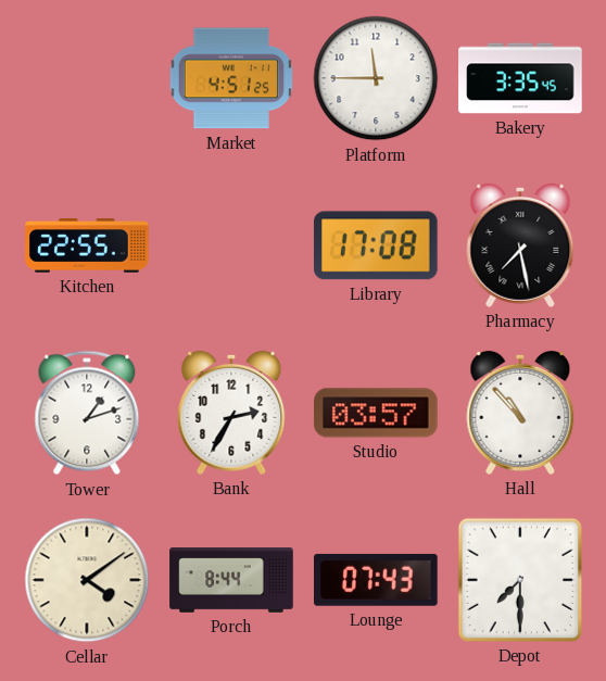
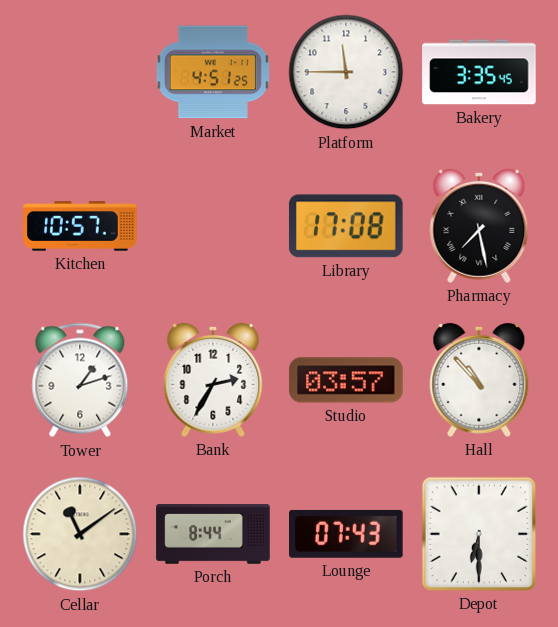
Kitchen: 22:55 -> 10:57
Cellar: 4:09 -> 11:09
Depot: 7:30 -> 6:30
